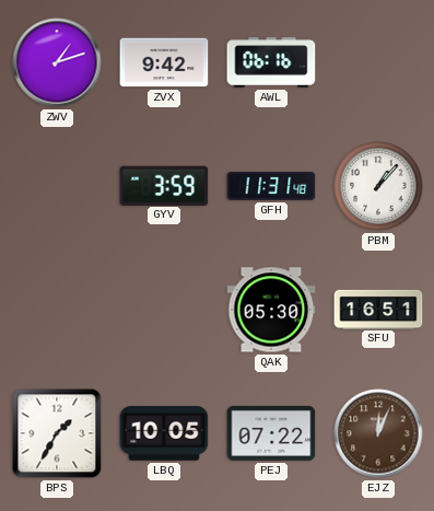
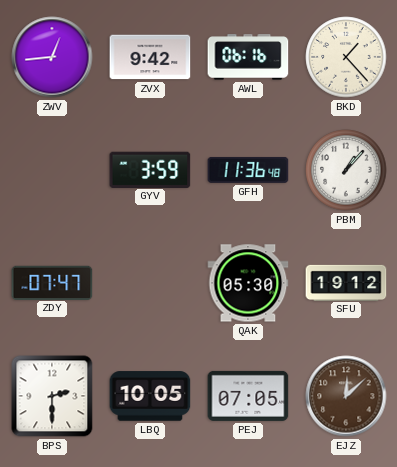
ZWV: 1:12 -> 12:44
BKD: none -> 1:23
GFH: 11:31 -> 11:36
ZDY: none -> 07:47
SFU: 16:51 -> 19:12
BPS: 1:35 -> 2:30
PEJ: 07:22 -> 07:05
EJZ: 12:04 -> 12:08
